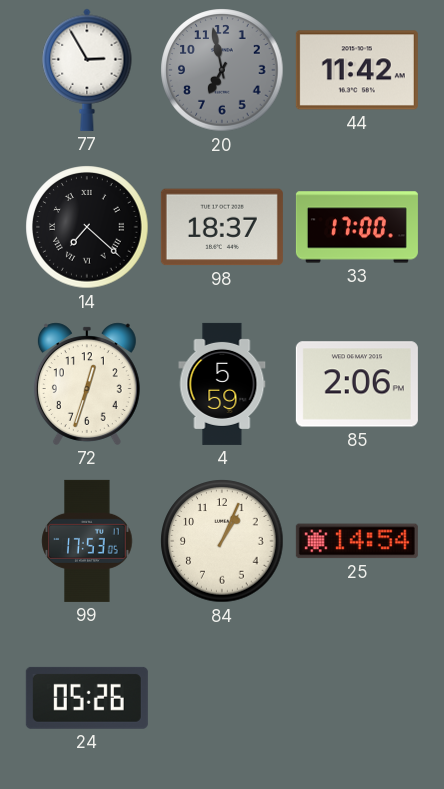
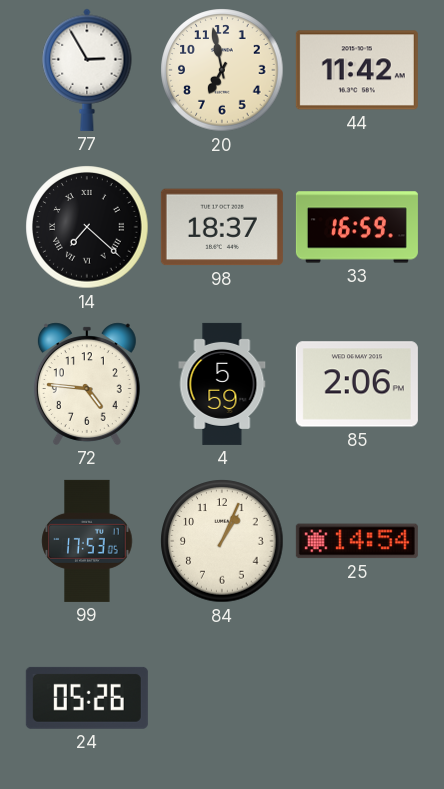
20 dial: grey -> cream
33: 17:00 -> 16:59
72: 12:33 -> 4:46
